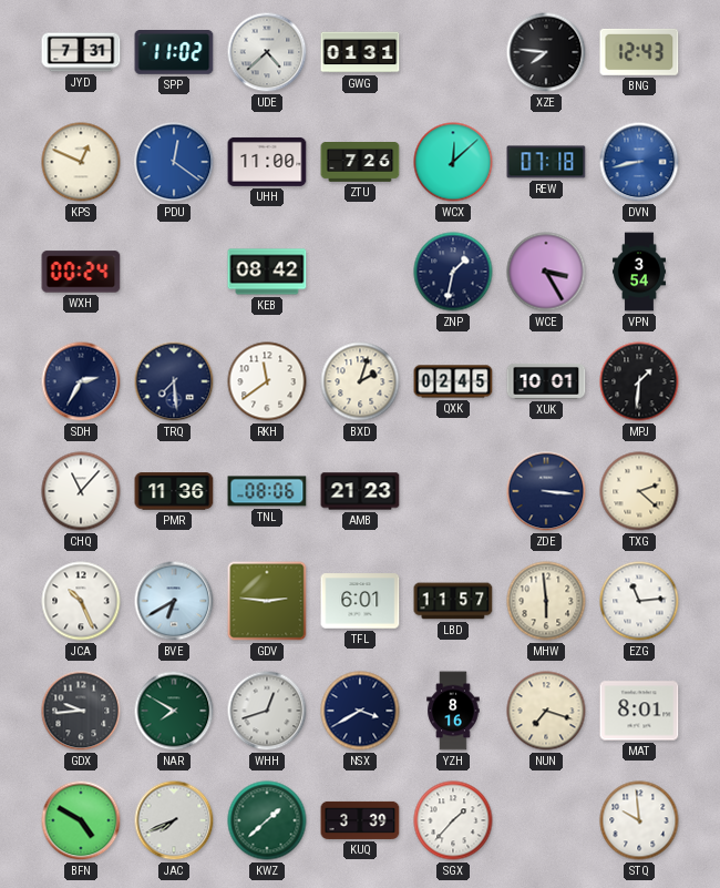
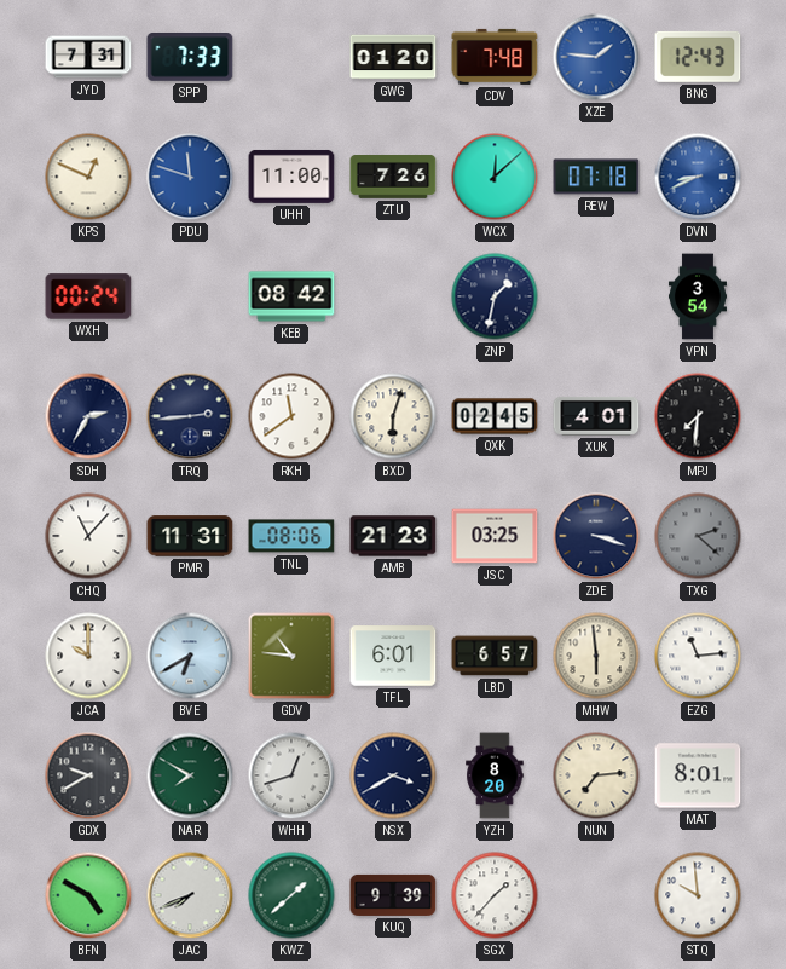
SPP: 11:02 -> 7:33
UDE: 4:38 -> none
GWG: 01:31 -> 01:20
CDV: none -> 7:48
XZE: 7:46 -> 1:46
XZE dial: black -> blue
PDU: 12:21 -> 11:48
DVN: 8:43 -> 8:41
WCE: 3:25 -> none
TRQ: 7:29 -> 2:44
BXD: 2:03 -> 6:03
XUK: 10:01 -> 4:01
MPJ: 1:31 -> 7:31
PMR: 11:36 -> 11:31
JSC: none -> 03:25
ZDE: 3:16 -> 3:18
TXG dial: cream -> grey
JCA: 10:26 -> 10:00
GDV: 2:46 -> 10:46
LBD: 11:57 -> 6:57
GDX: 9:44 -> 9:40
YZH: 8:16 -> 8:20
NUN: 7:18 -> 7:14
KUQ: 3:39 -> 9:39
